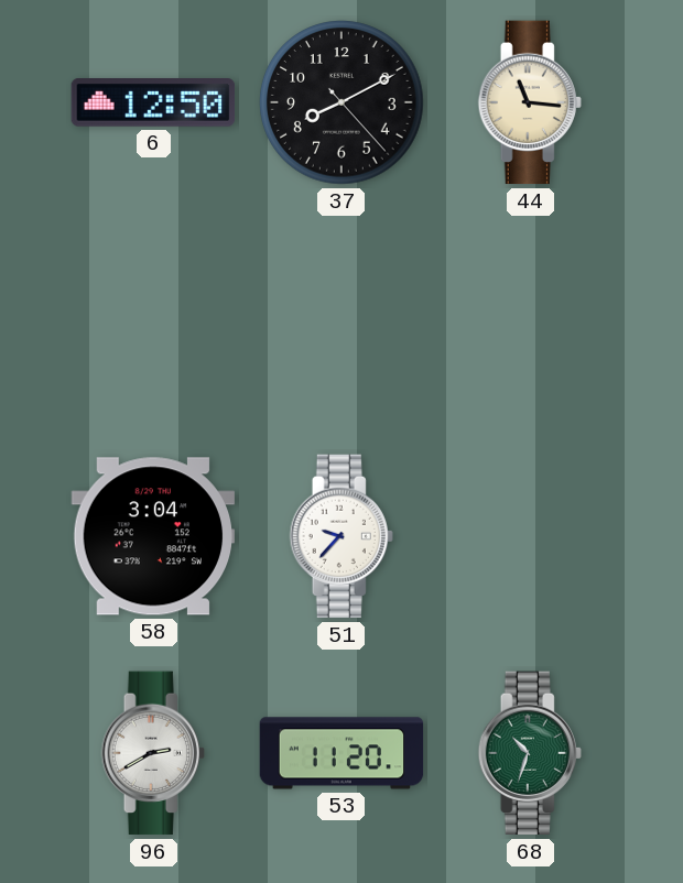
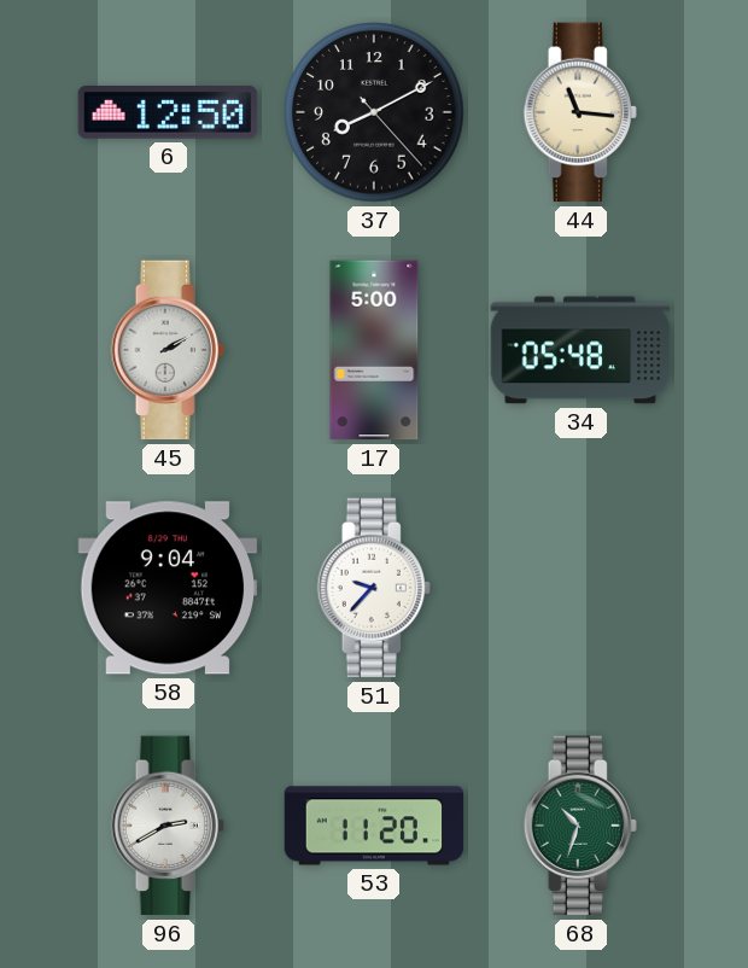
45: none -> 2:10
17: none -> 5:00
34: none -> 05:48
58: 3:04 -> 9:04
